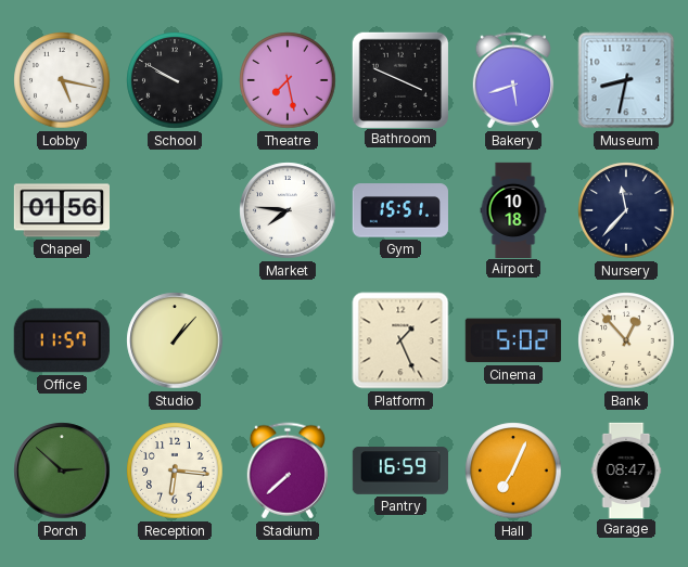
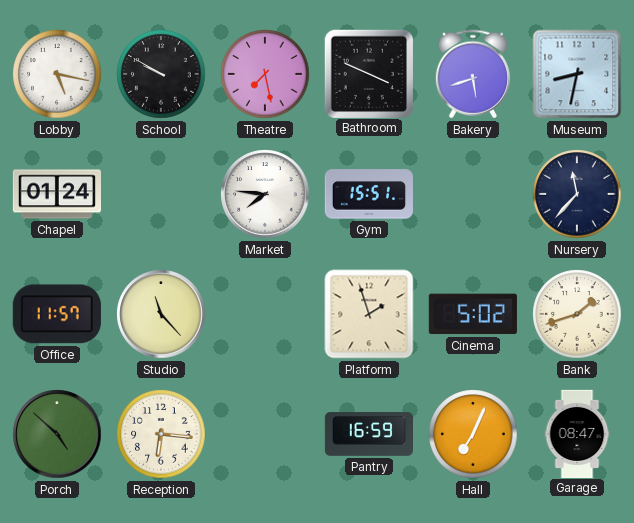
Chapel: 01:56 -> 01:24
Airport: 10:18 -> none
Studio: 1:07 -> 11:23
Platform: 1:26 -> 1:57
Bank: 12:53 -> 1:42
Porch: 2:52 -> 4:52
Stadium: 7:38 -> none
